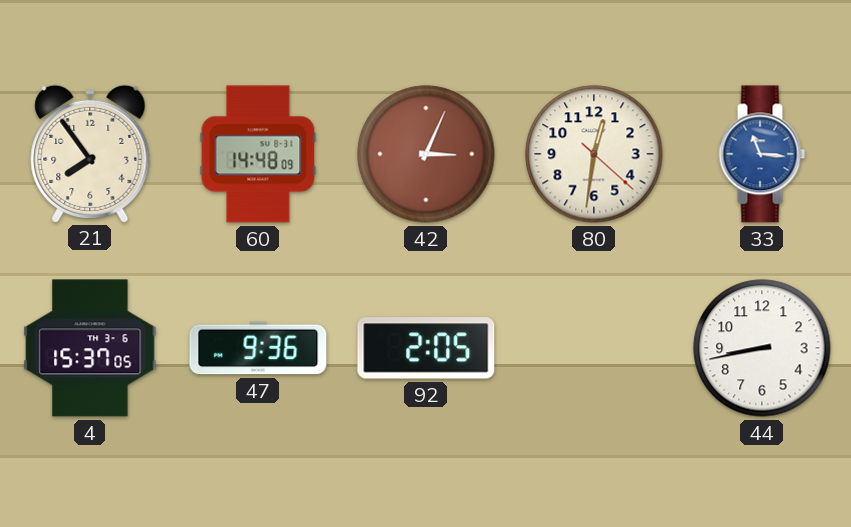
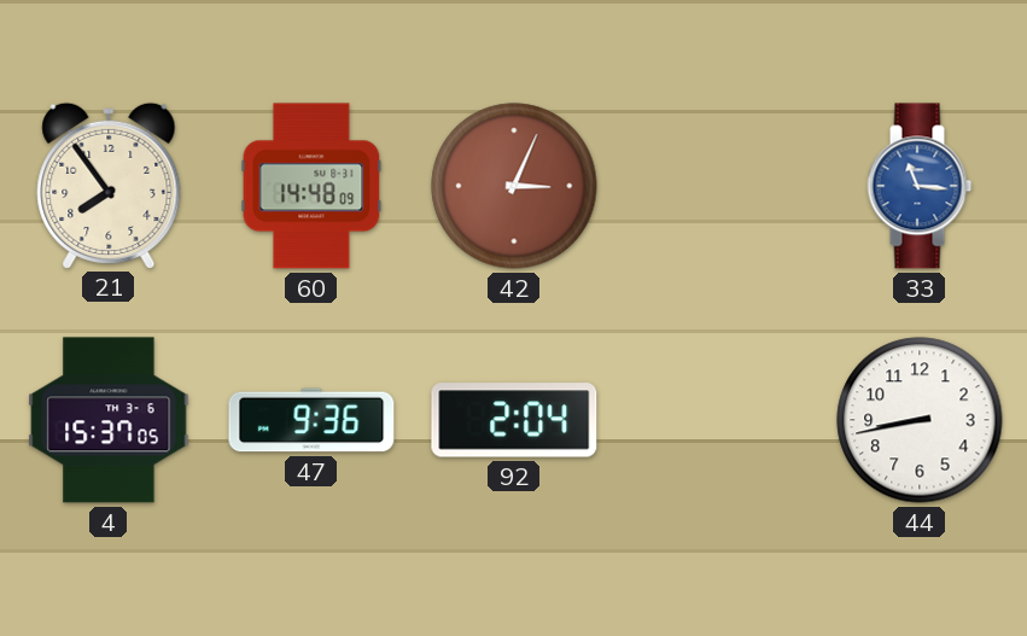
80: 12:31 -> none
92: 2:05 -> 2:04
